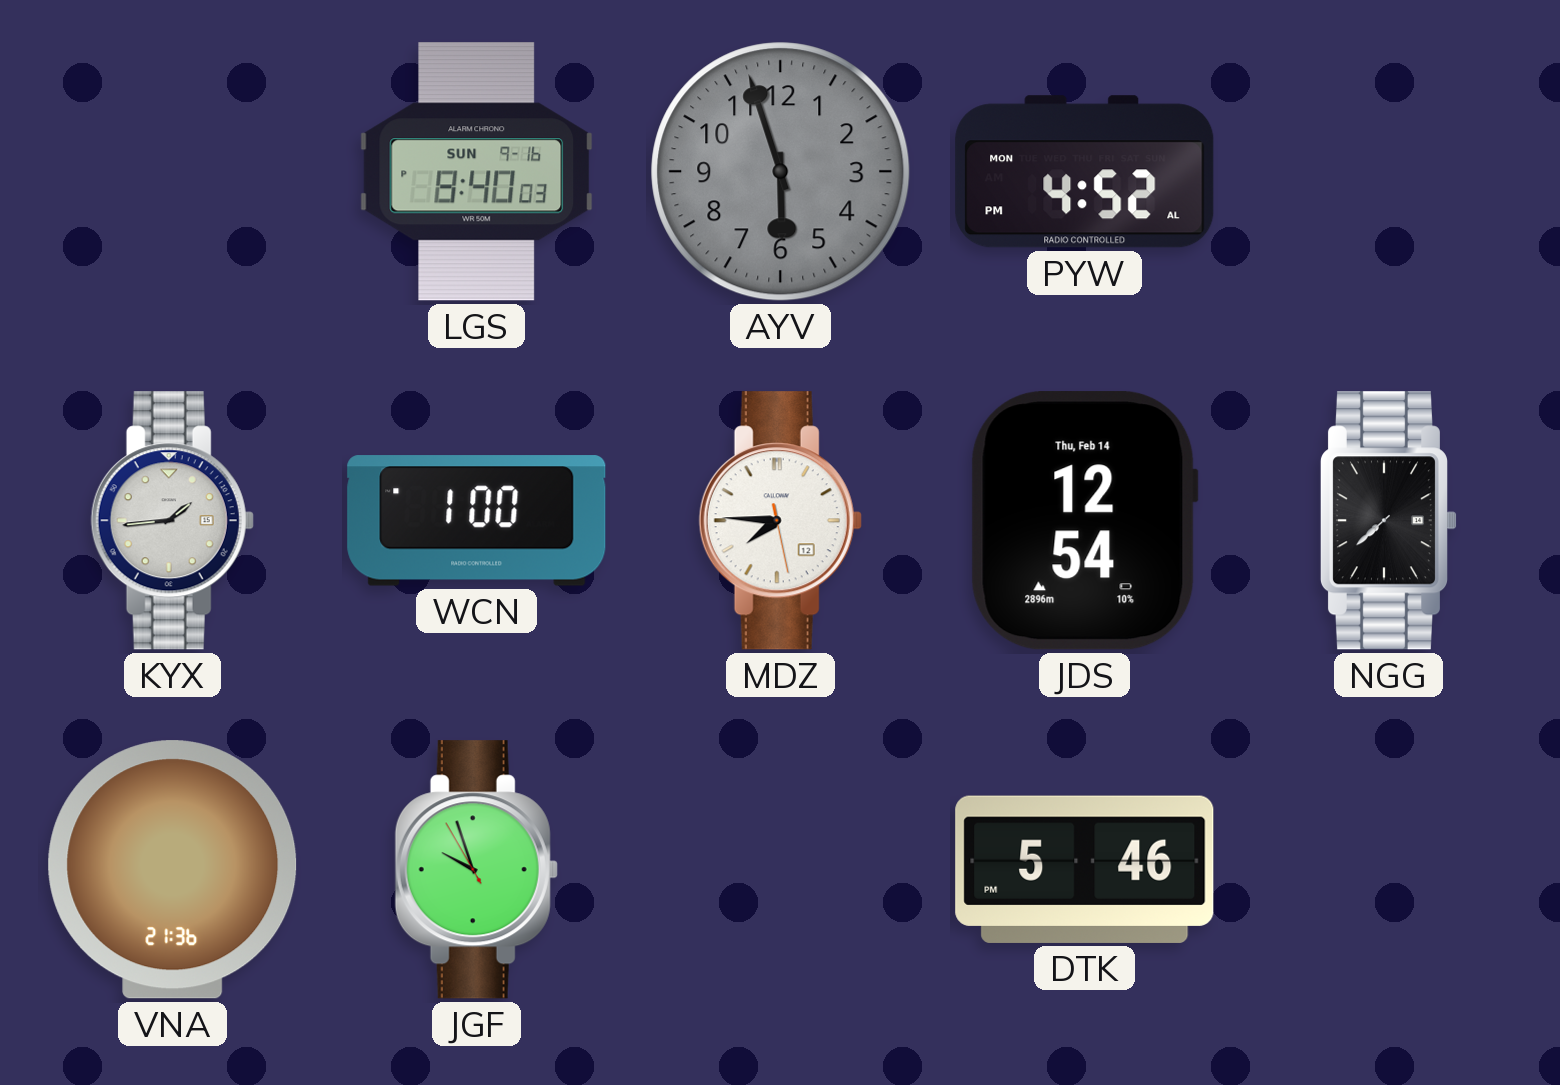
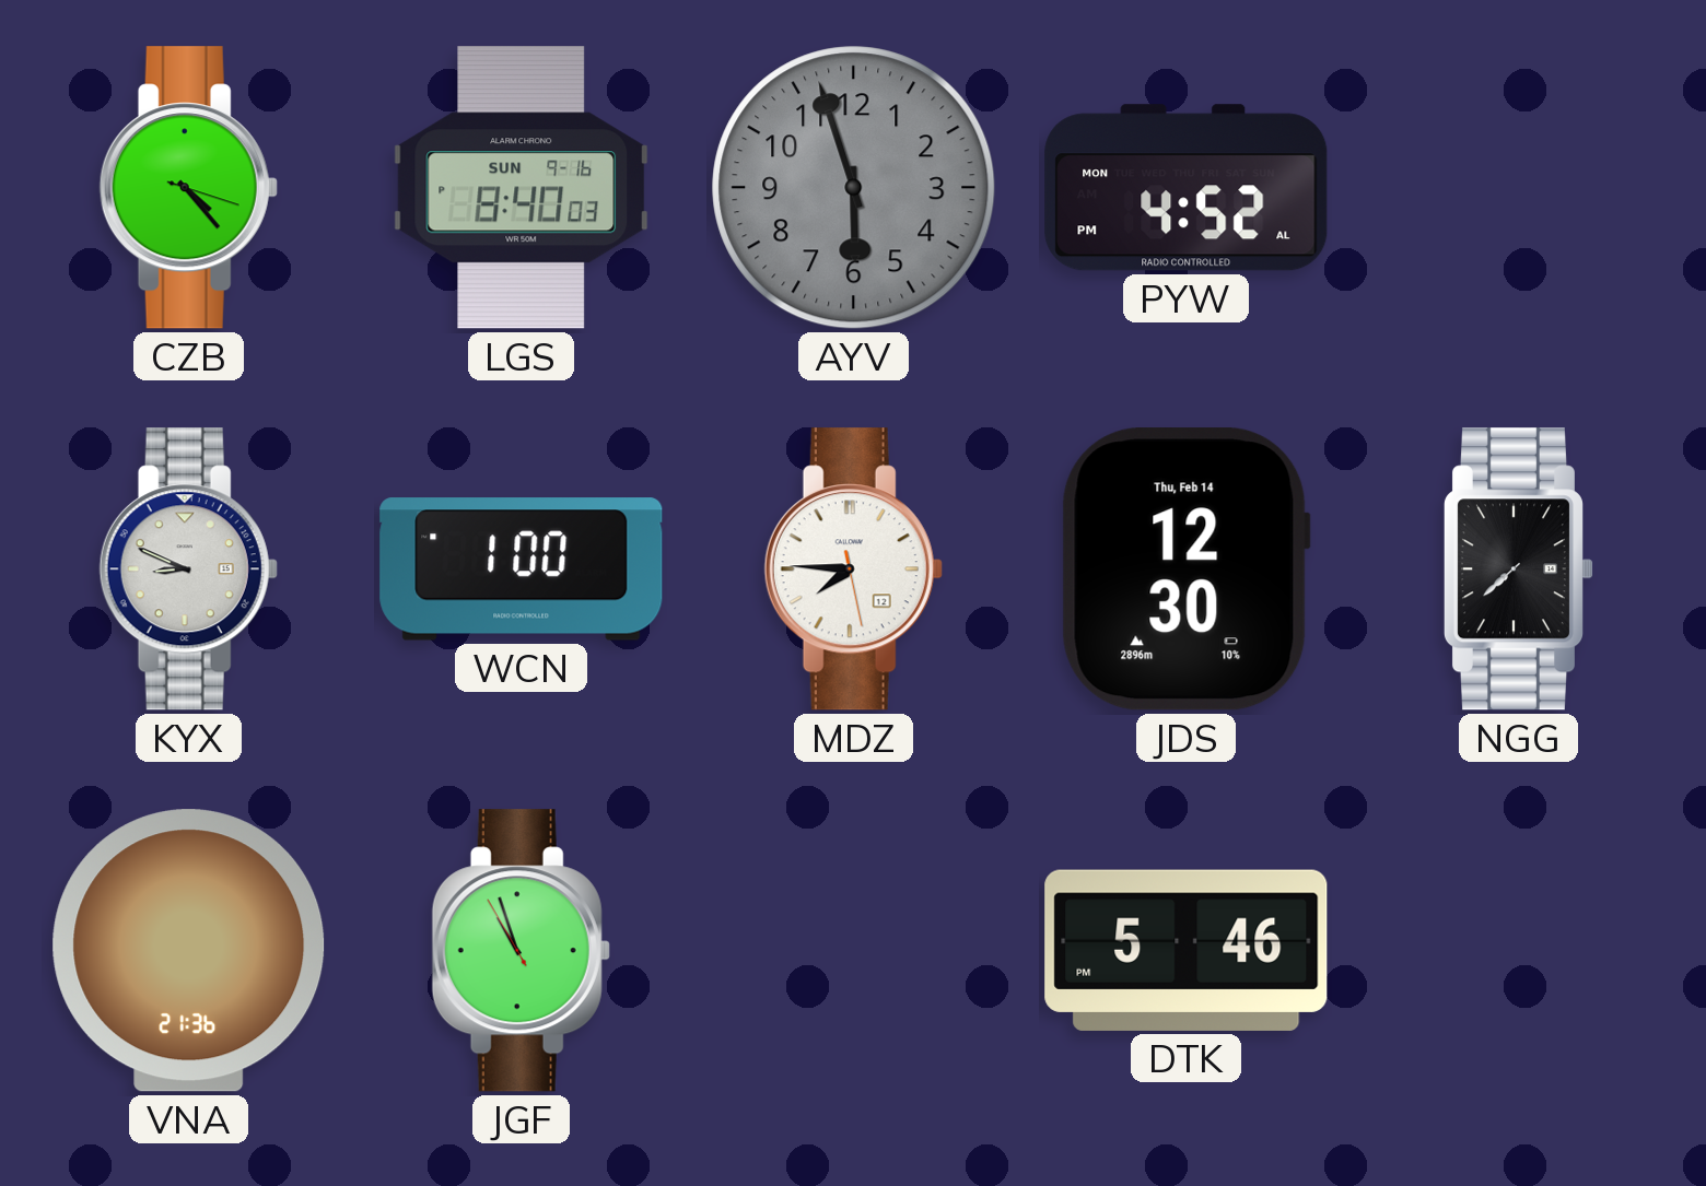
CZB: none -> 4:23
KYX: 1:44 -> 8:49
JDS: 12:54 -> 12:30
JGF: 9:56 -> 10:56
